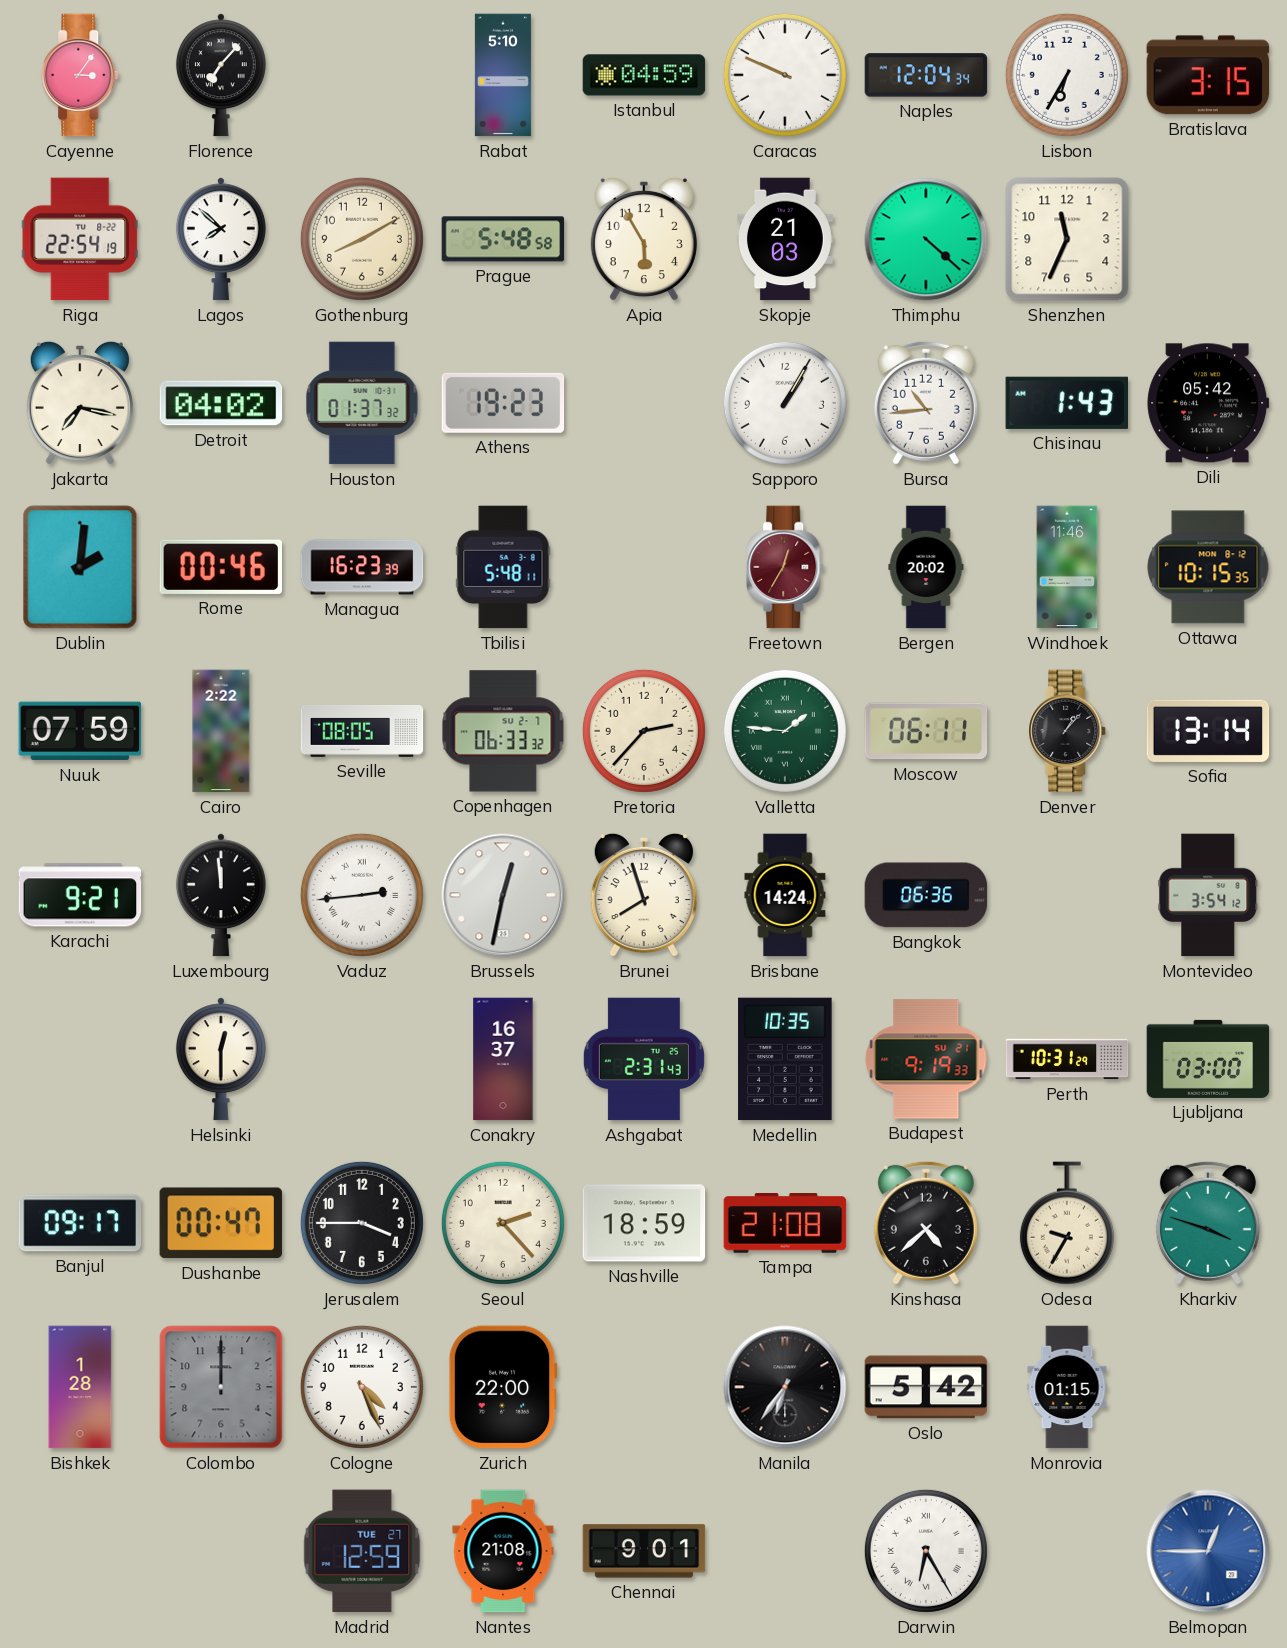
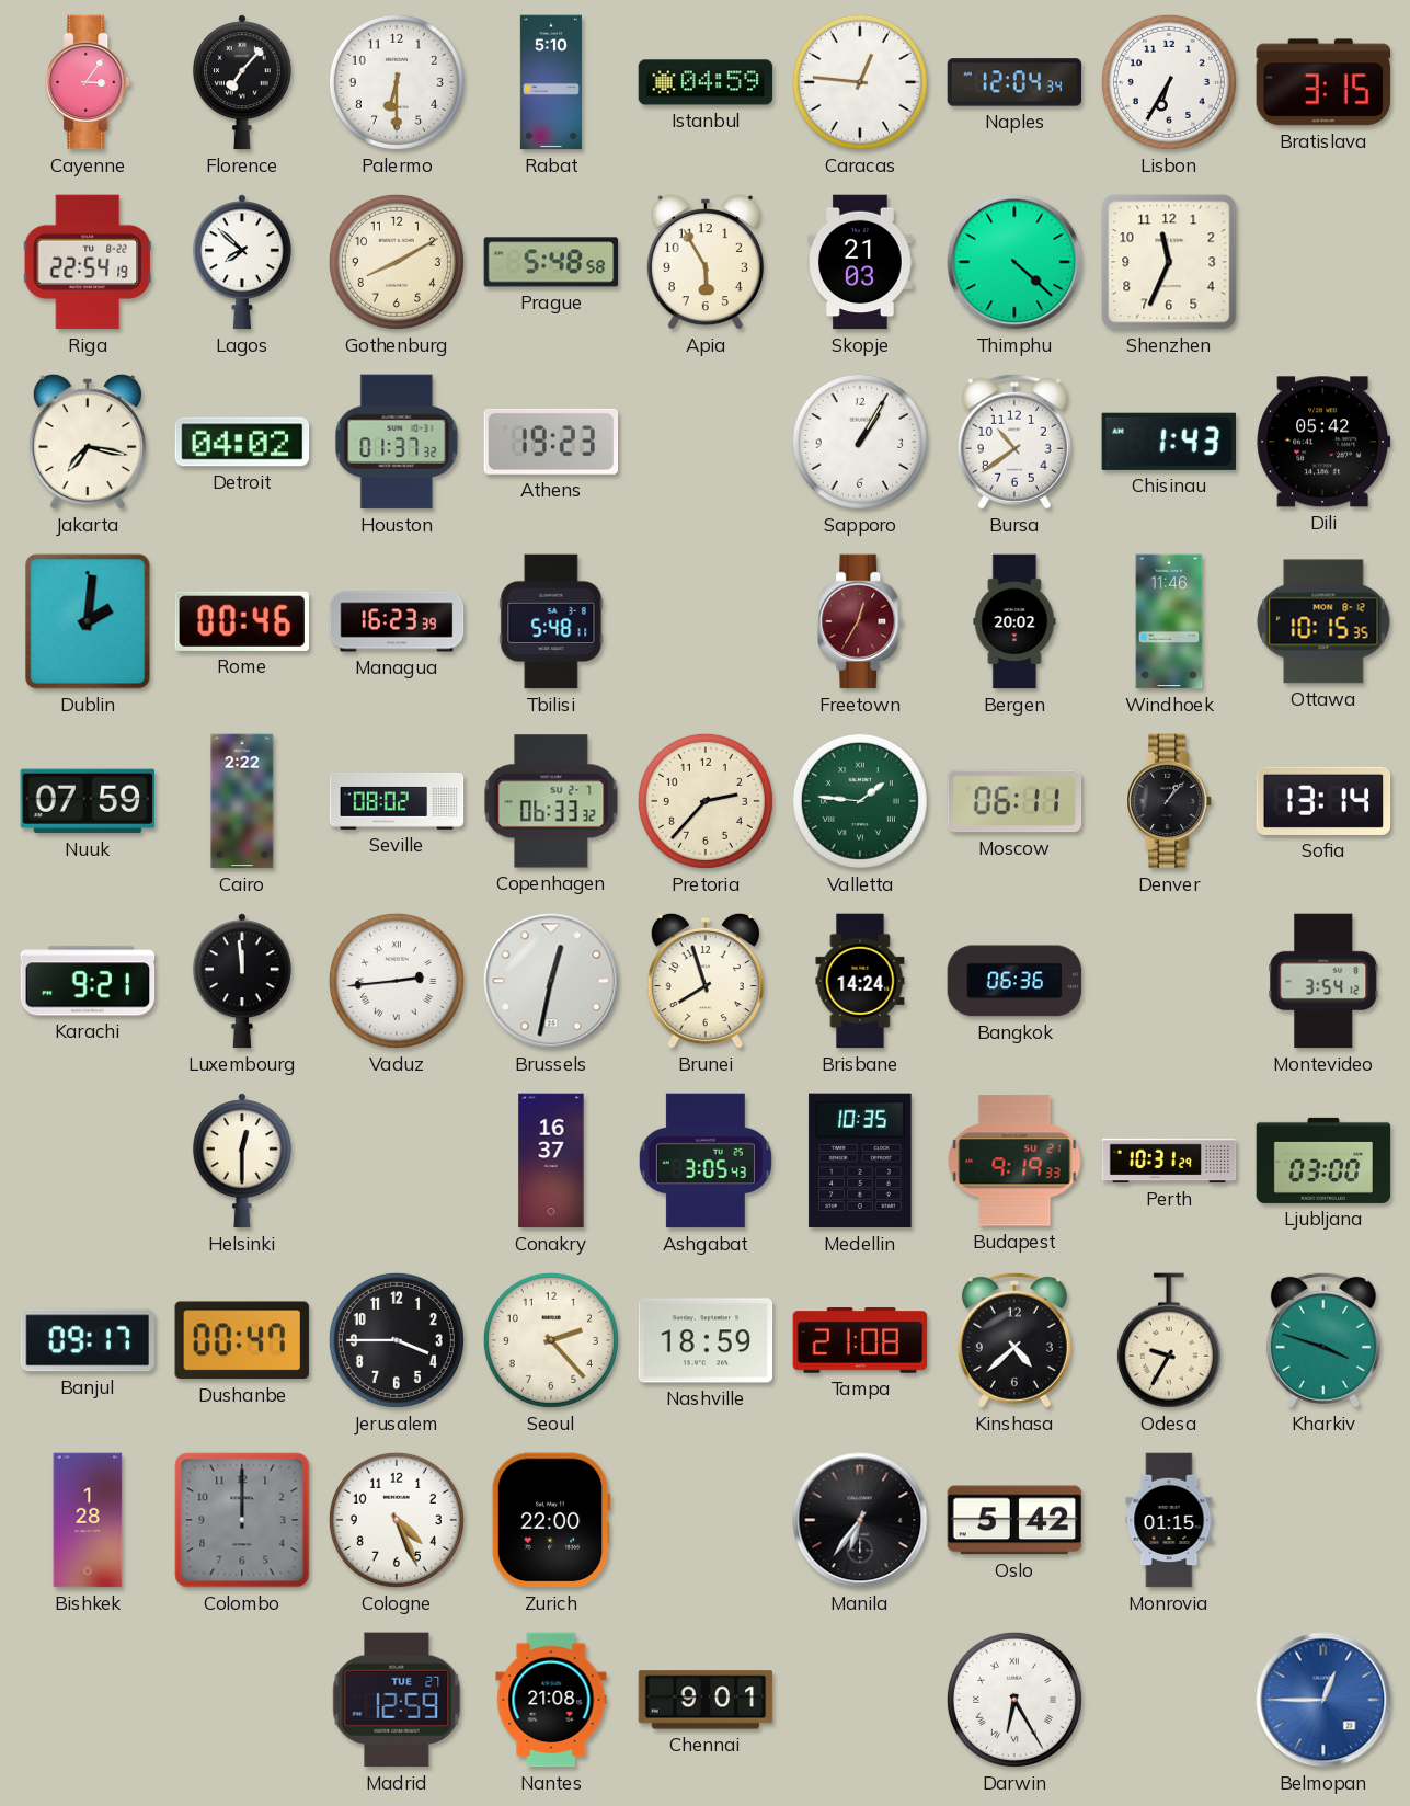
Palermo: none -> 6:30
Caracas: 9:49 -> 12:46
Bursa: 10:44 -> 10:39
Seville: 08:05 -> 08:02
Ashgabat: 2:31 -> 3:05
